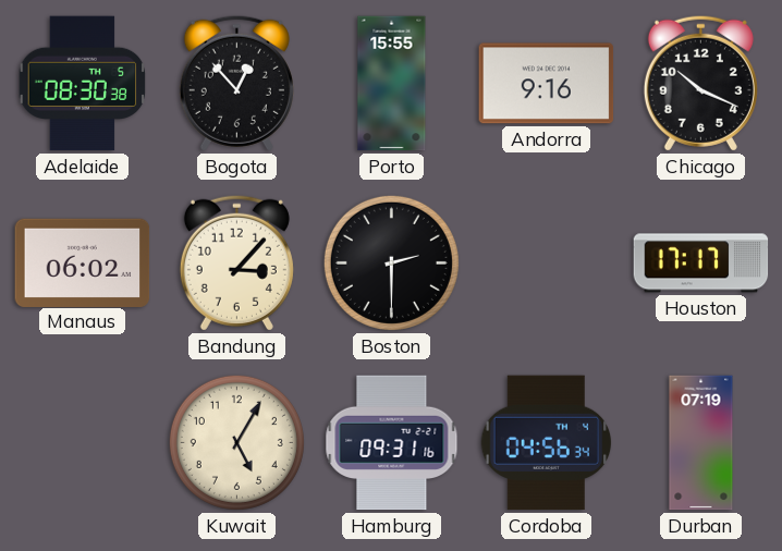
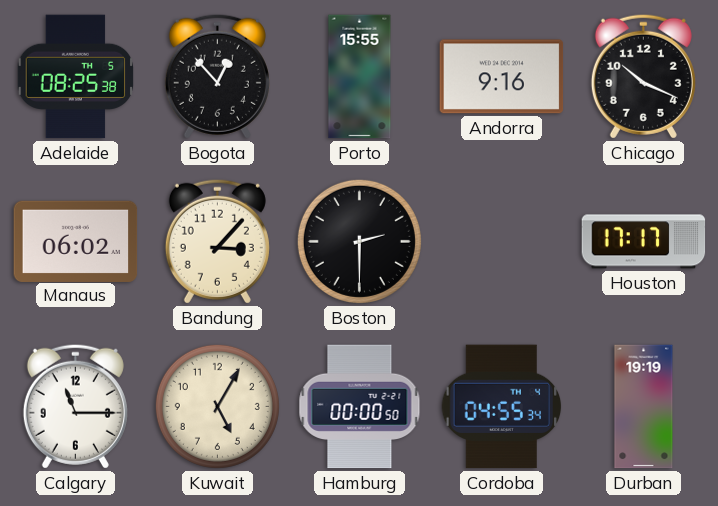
Adelaide: 08:30 -> 08:25
Calgary: none -> 11:15
Hamburg: 09:31 -> 00:00
Cordoba: 04:56 -> 04:55
Durban: 07:19 -> 19:19
